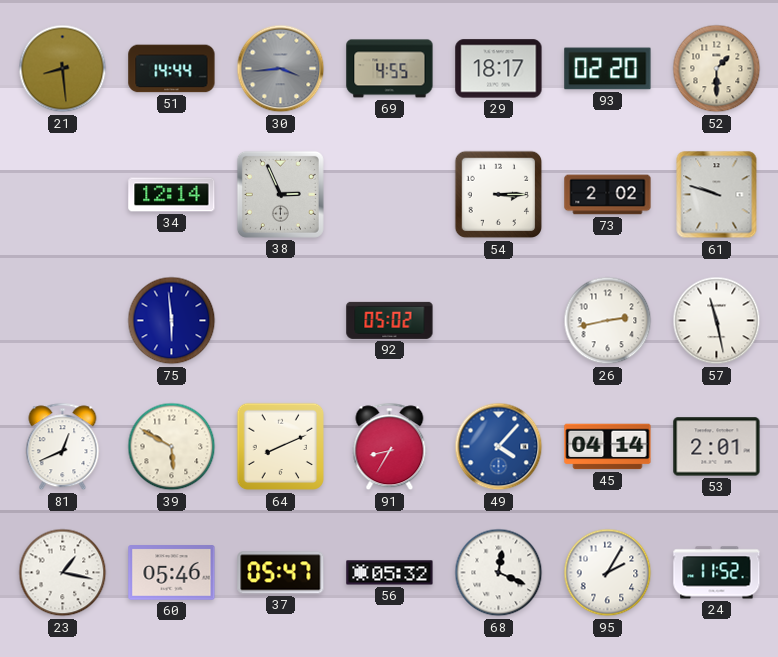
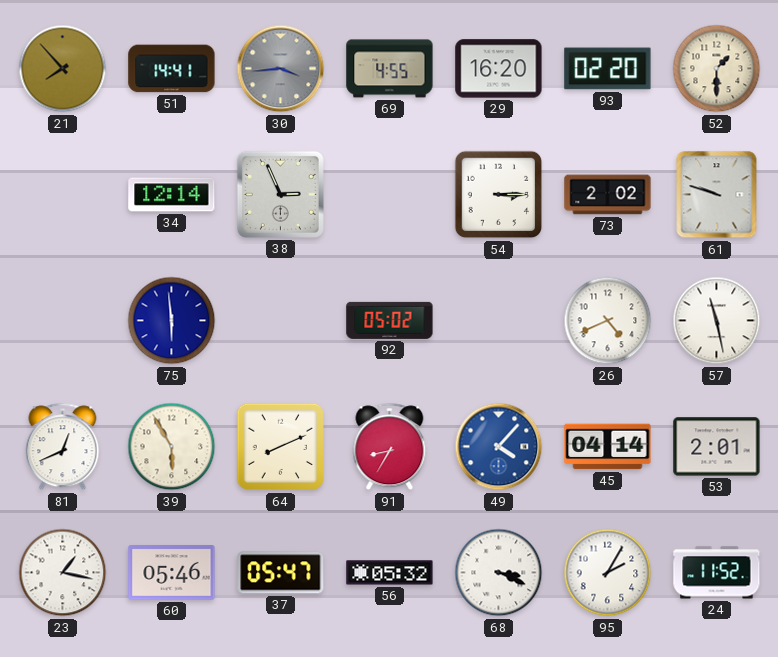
21: 8:29 -> 7:53
51: 14:44 -> 14:41
29: 18:17 -> 16:20
26: 2:43 -> 4:41
39: 5:50 -> 5:55
68: 12:19 -> 3:19
